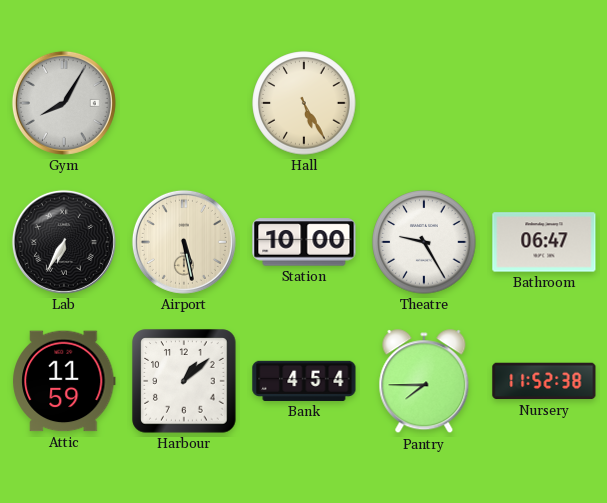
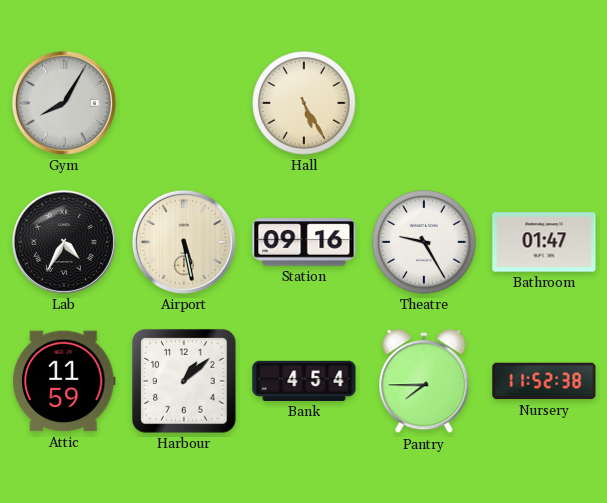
Lab: 6:35 -> 4:35
Station: 10:00 -> 09:16
Bathroom: 06:47 -> 01:47
